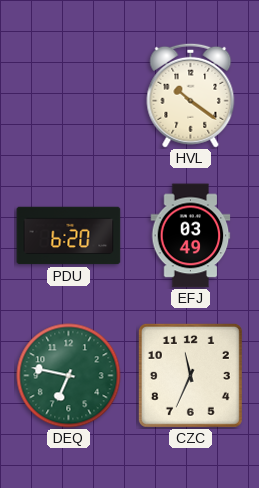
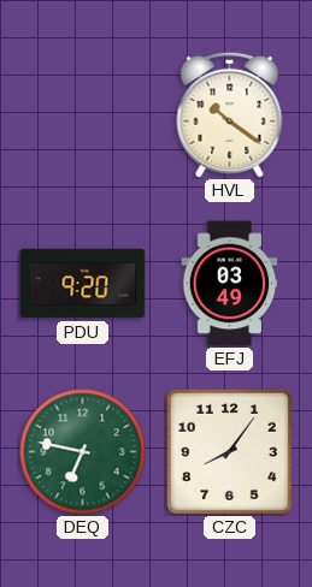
PDU: 6:20 -> 9:20
CZC: 11:34 -> 8:06
